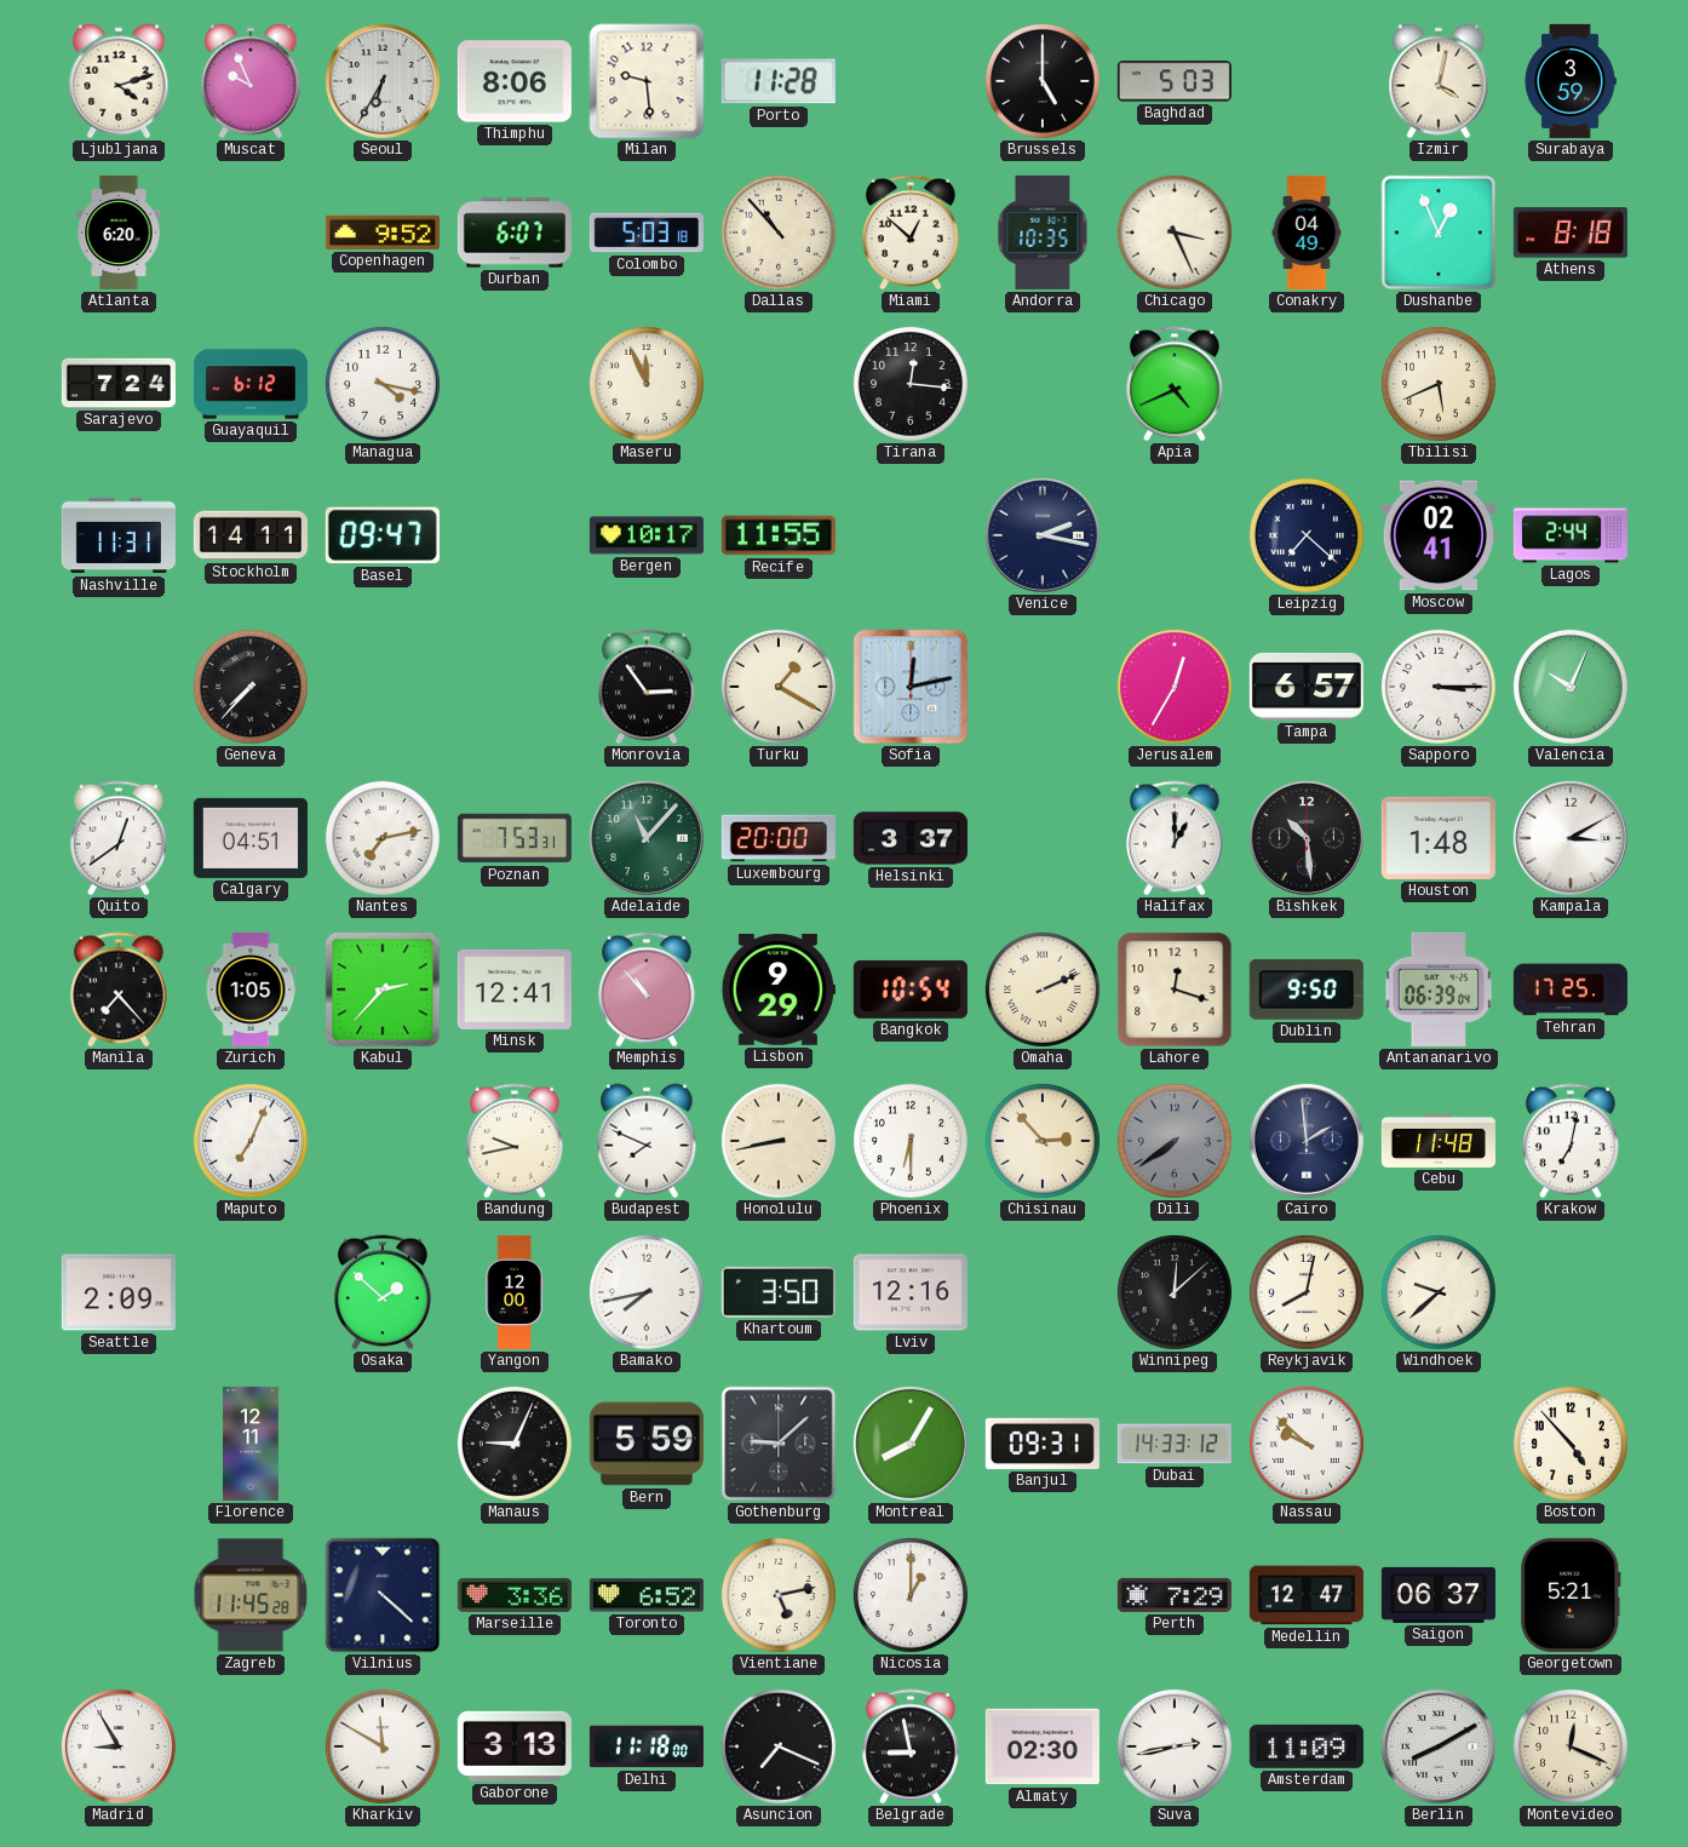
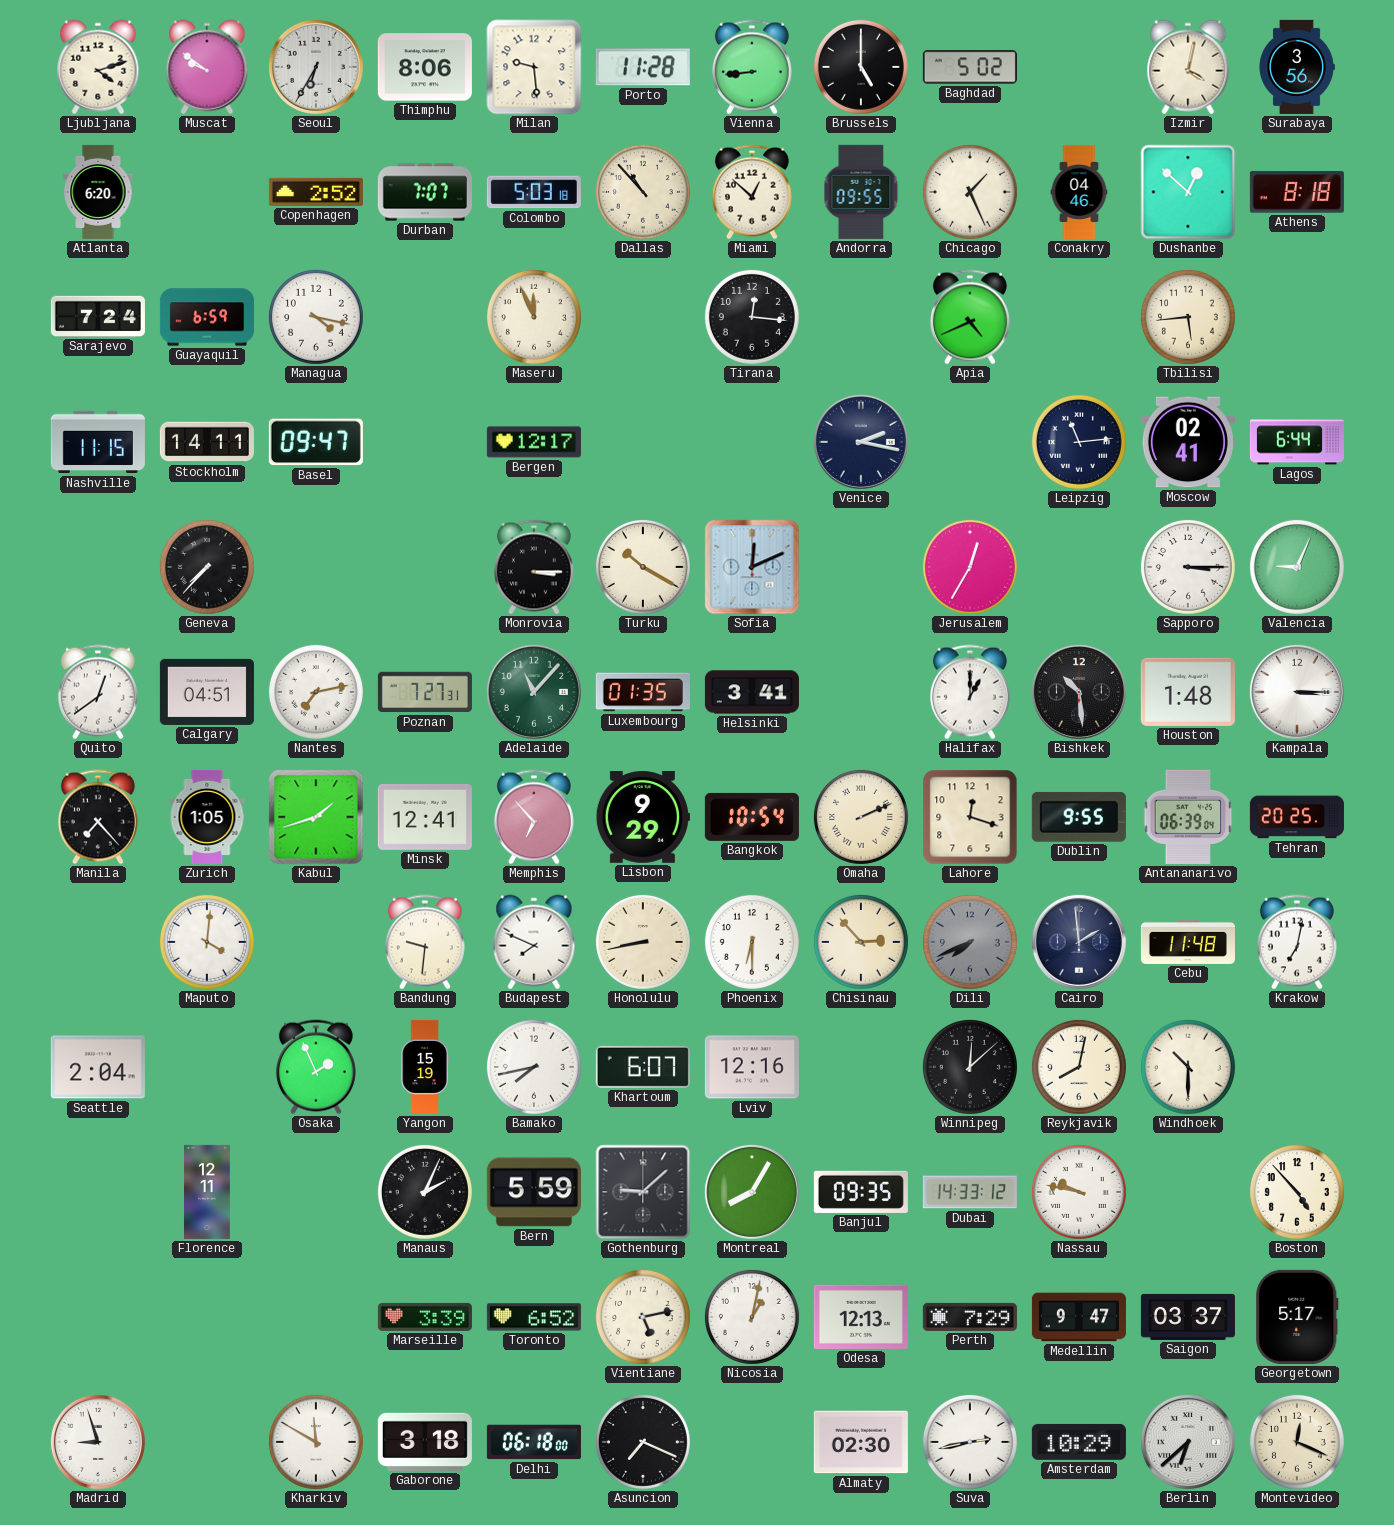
Muscat: 9:56 -> 9:51
Vienna: none -> 8:44
Baghdad: 5:03 -> 5:02
Surabaya: 3:59 -> 3:56
Copenhagen: 9:52 -> 2:52
Durban: 6:07 -> 7:07
Andorra: 10:35 -> 09:55
Chicago: 3:26 -> 1:26
Conakry: 04:49 -> 04:46
Dushanbe: 12:56 -> 12:52
Guayaquil: 6:12 -> 6:59
Tbilisi: 5:41 -> 5:44
Nashville: 11:31 -> 11:15
Bergen: 10:17 -> 12:17
Recife: 11:55 -> none
Leipzig: 7:22 -> 11:14
Lagos: 2:44 -> 6:44
Monrovia: 2:54 -> 3:15
Turku: 1:20 -> 10:20
Sofia: 12:13 -> 12:11
Tampa: 6:57 -> none
Valencia: 10:04 -> 9:04
Poznan: 7:53 -> 7:27
Luxembourg: 20:00 -> 01:35
Helsinki: 3:37 -> 3:41
Kampala: 3:10 -> 3:15
Kabul: 2:37 -> 1:42
Memphis: 10:53 -> 6:53
Dublin: 9:50 -> 9:55
Tehran: 17:25 -> 20:25
Maputo: 7:04 -> 4:01
Bandung: 9:43 -> 9:31
Dili: 7:39 -> 7:41
Seattle: 2:09 -> 2:04
Osaka: 1:52 -> 1:56
Yangon: 12:00 -> 15:19
Khartoum: 3:50 -> 6:07
Windhoek: 9:38 -> 10:30
Manaus: 9:04 -> 2:04
Banjul: 09:31 -> 09:35
Nassau: 9:52 -> 9:47
Zagreb: 11:45 -> none
Vilnius: 4:22 -> none
Marseille: 3:36 -> 3:39
Nicosia: 1:00 -> 1:02
Odesa: none -> 12:13
Medellin: 12:47 -> 9:47
Saigon: 06:37 -> 03:37
Georgetown: 5:21 -> 5:17
Madrid: 8:55 -> 8:57
Gaborone: 3:13 -> 3:18
Delhi: 11:18 -> 06:18
Belgrade: 8:58 -> none
Amsterdam: 11:09 -> 10:29
Berlin: 8:10 -> 6:38
